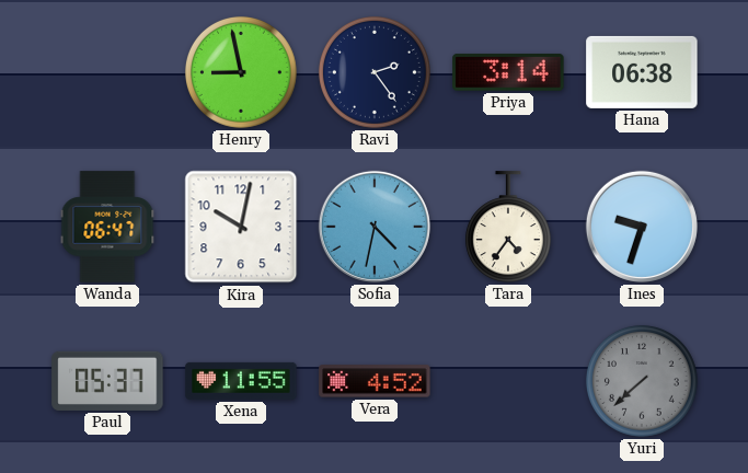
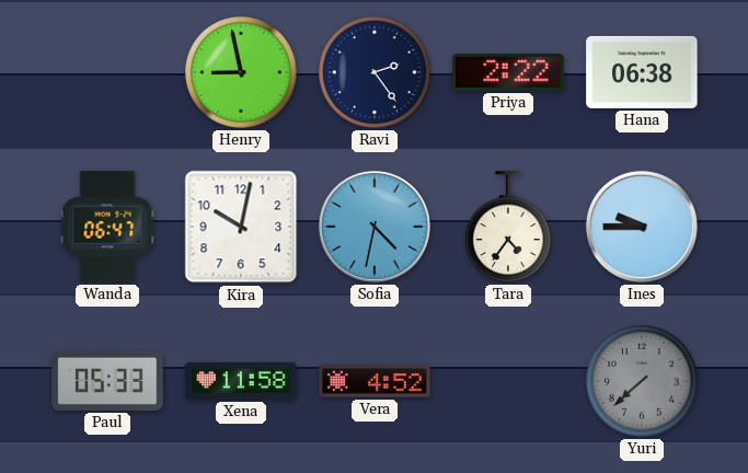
Priya: 3:14 -> 2:22
Ines: 9:33 -> 9:45
Paul: 05:37 -> 05:33
Xena: 11:55 -> 11:58
